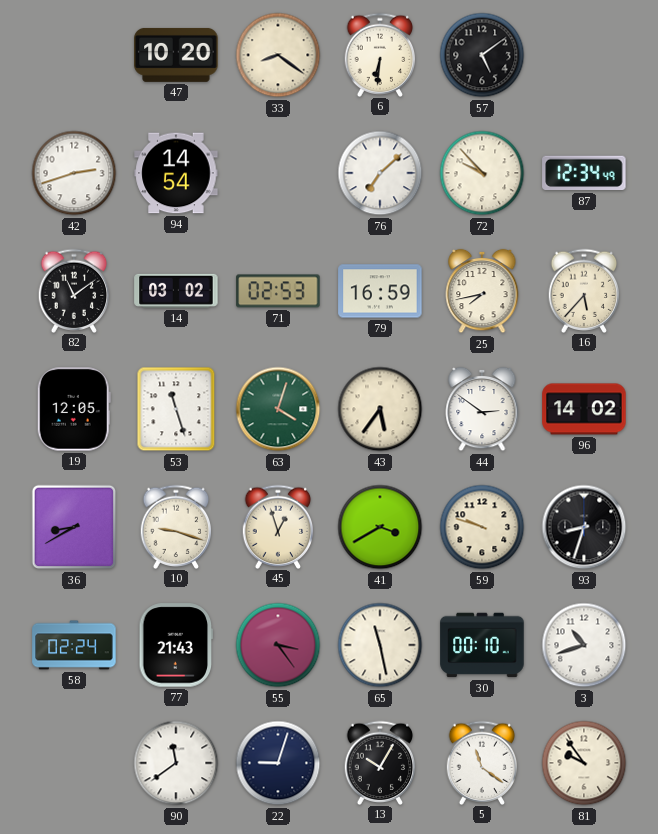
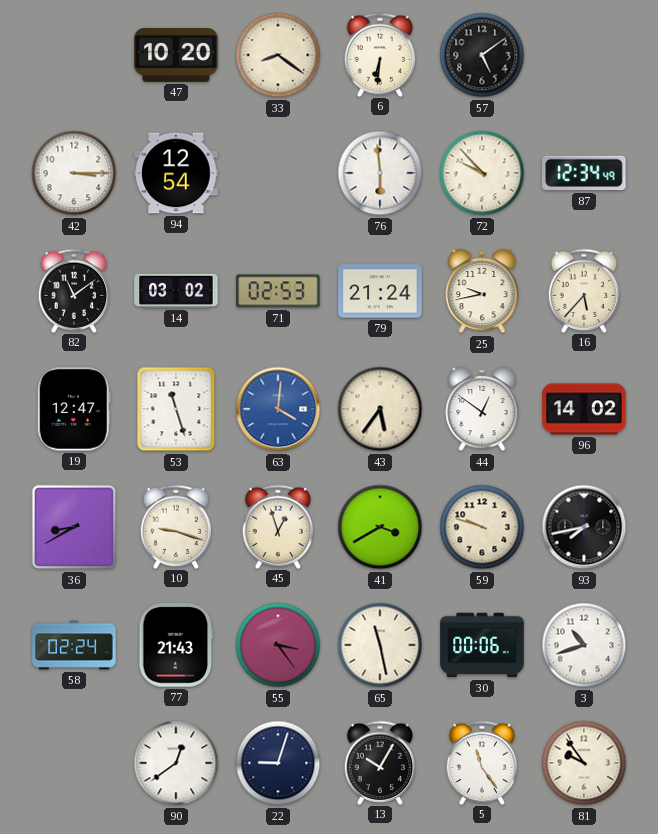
42: 2:42 -> 3:15
94: 14:54 -> 12:54
76: 7:08 -> 5:59
79: 16:59 -> 21:24
25: 7:43 -> 9:43
19: 12:05 -> 12:47
63: 4:03 -> 4:01
63 dial: green -> blue
44: 2:51 -> 12:51
93: 8:33 -> 7:43
30: 00:10 -> 00:06
90: 11:39 -> 12:39
5: 11:21 -> 11:24
